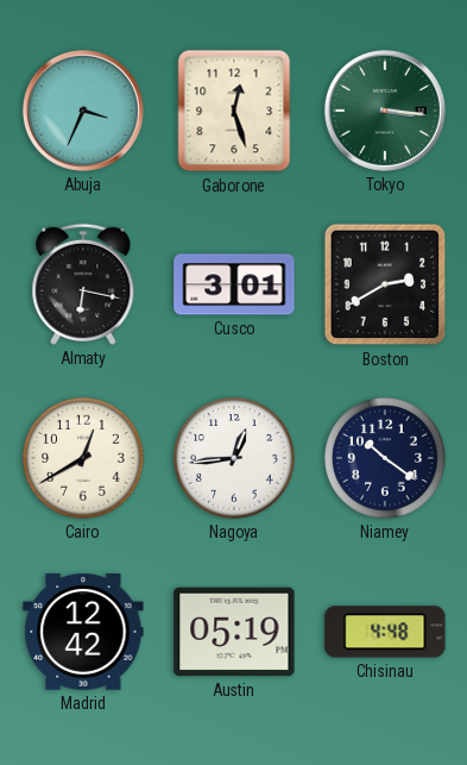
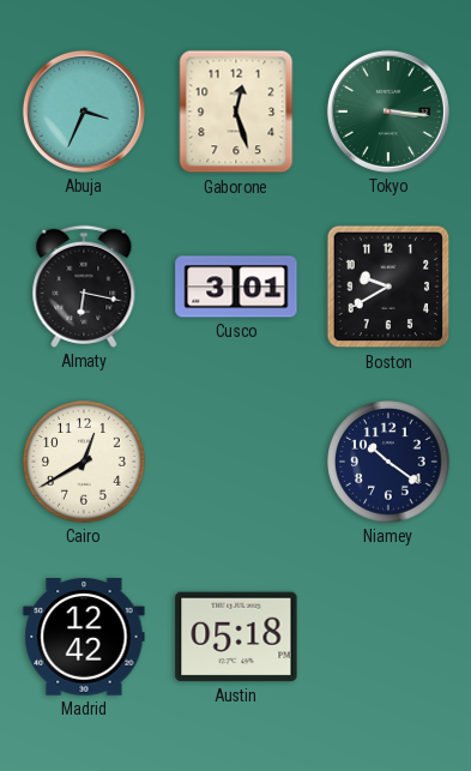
Boston: 2:40 -> 9:40
Nagoya: 12:44 -> none
Austin: 05:19 -> 05:18
Chisinau: 4:48 -> none
